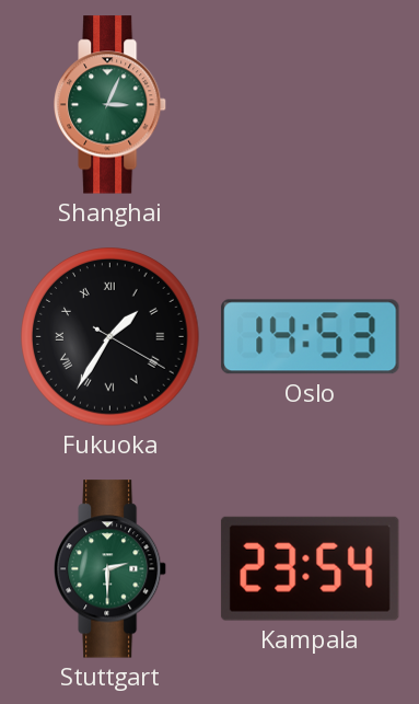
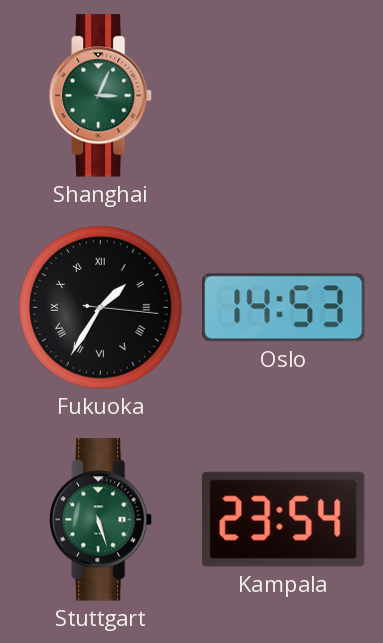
Fukuoka: 1:35:20 -> 1:35:16
Stuttgart: 2:30 -> 5:27
